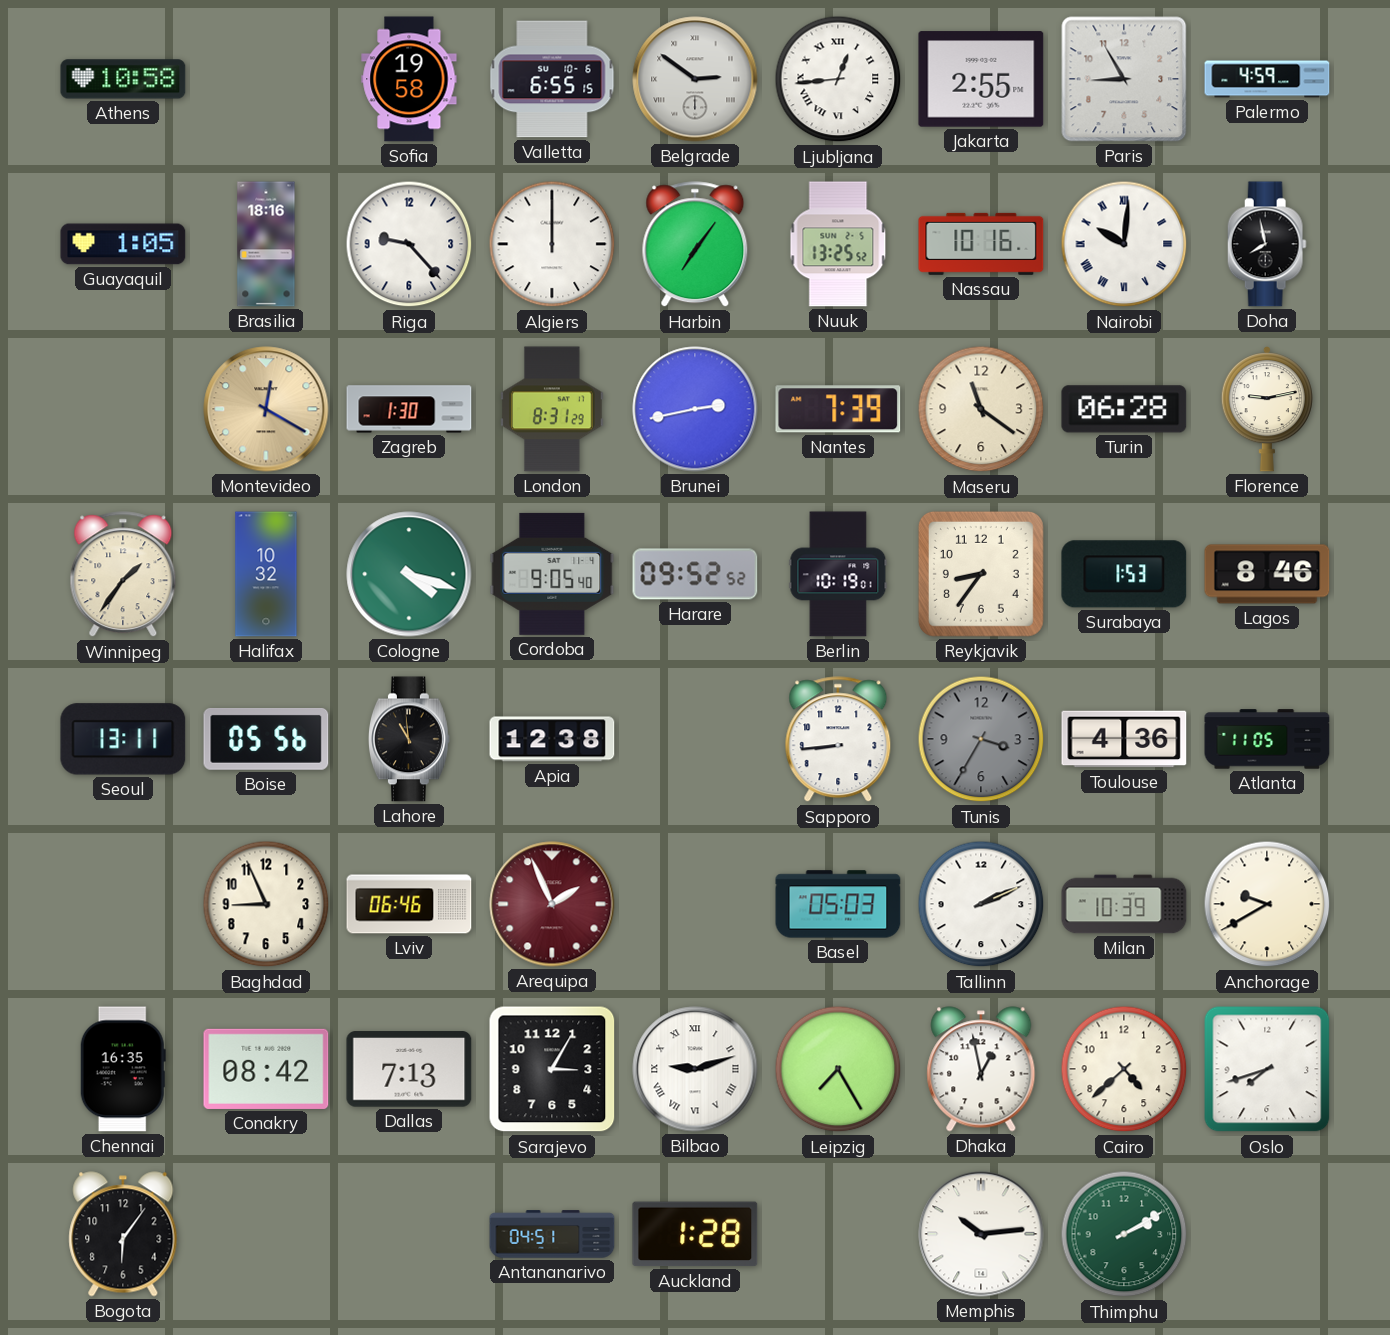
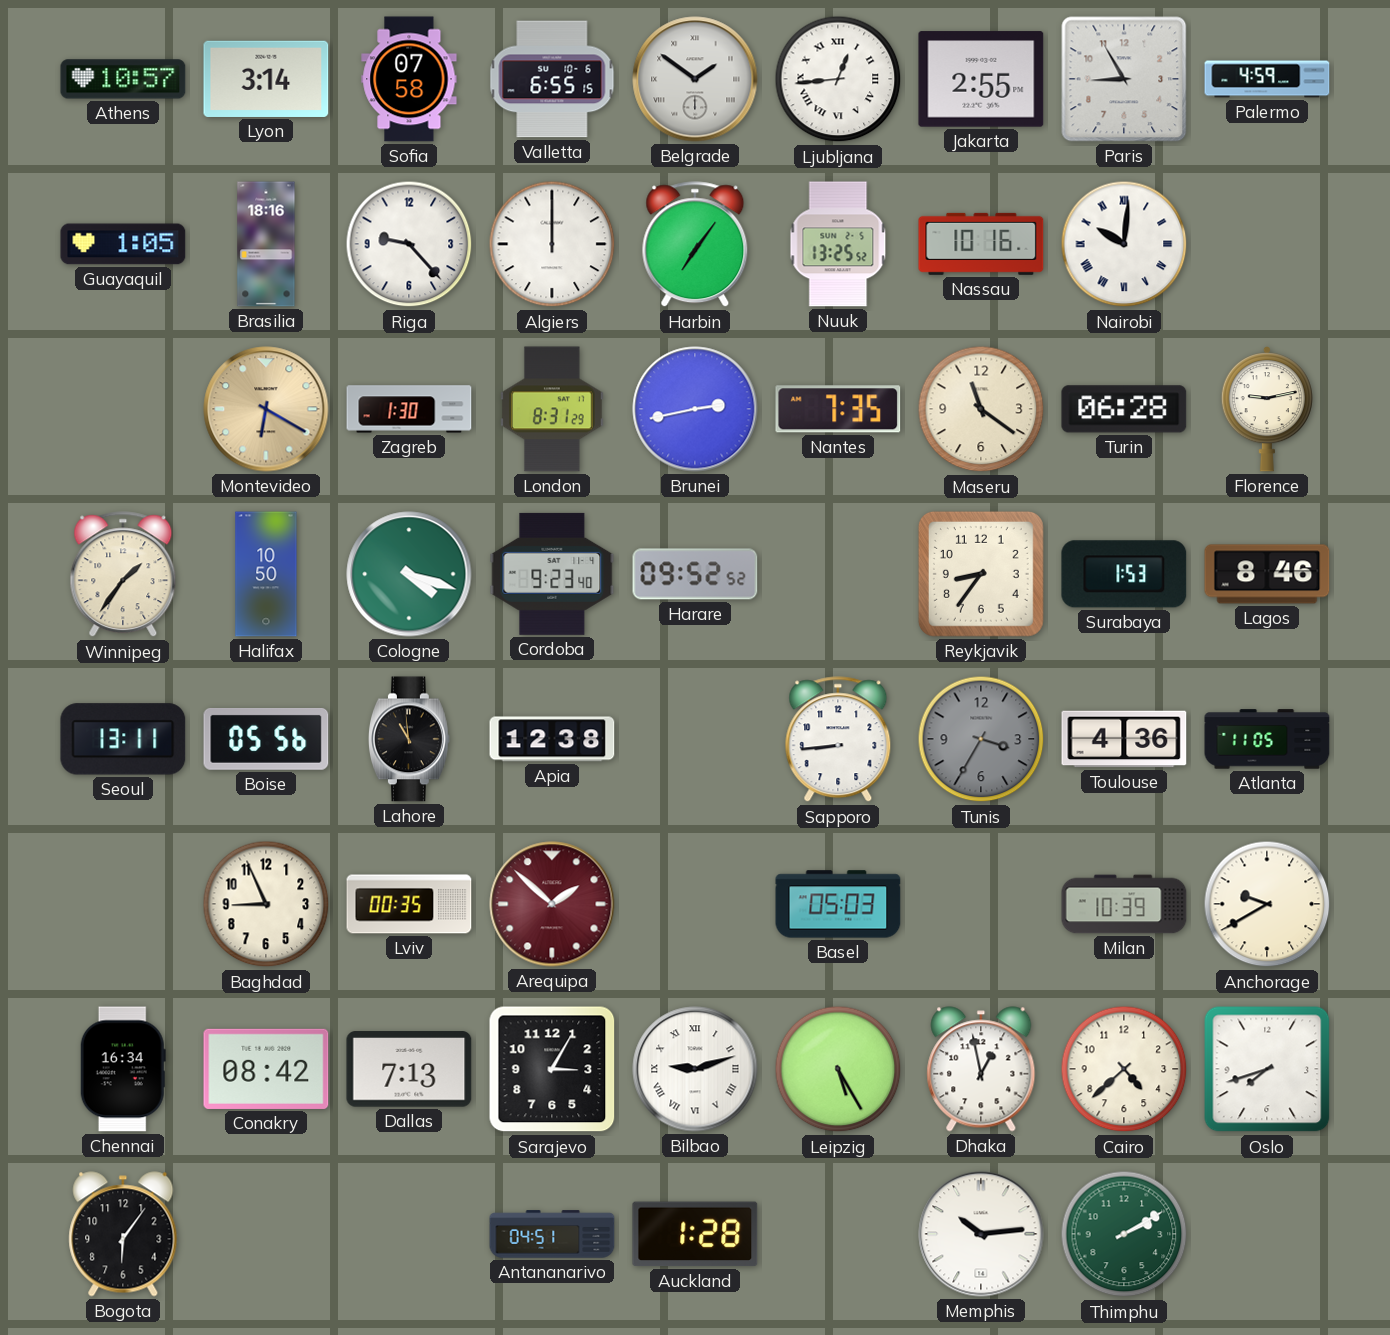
Athens: 10:58 -> 10:57
Lyon: none -> 3:14
Sofia: 19:58 -> 07:58
Belgrade: 2:51 -> 1:51
Doha: 7:58 -> none
Montevideo: 12:20 -> 6:20
Nantes: 7:39 -> 7:35
Halifax: 10:32 -> 10:50
Cordoba: 9:05 -> 9:23
Berlin: 10:19 -> none
Lviv: 06:46 -> 00:35
Arequipa: 1:56 -> 1:52
Tallinn: 2:11 -> none
Chennai: 16:35 -> 16:34
Leipzig: 7:25 -> 5:25
